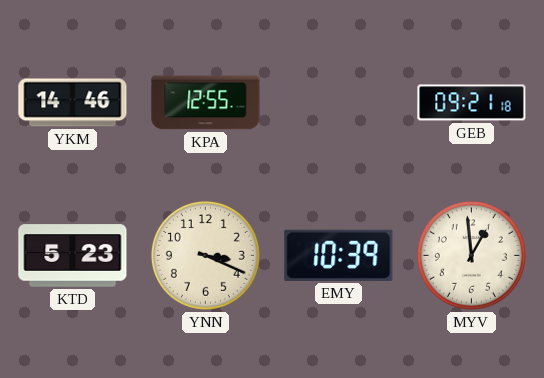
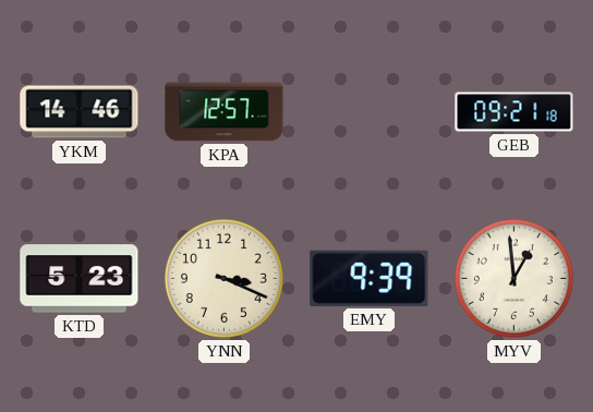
KPA: 12:55 -> 12:57
EMY: 10:39 -> 9:39
